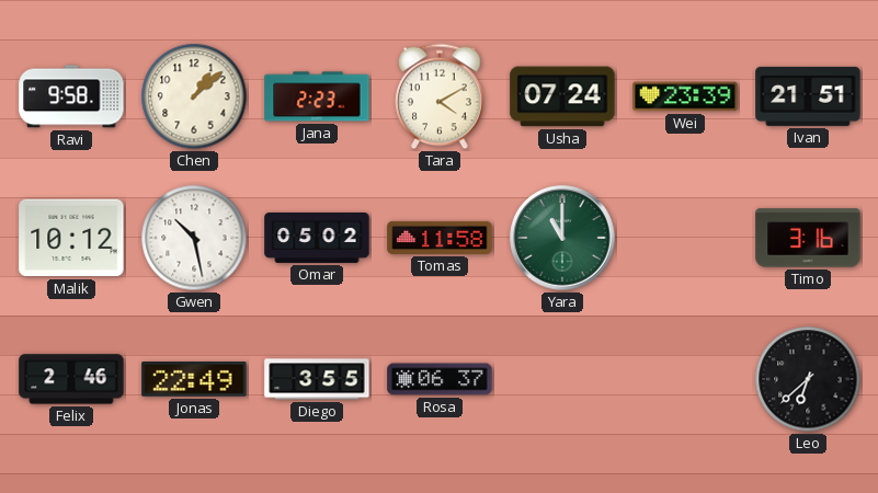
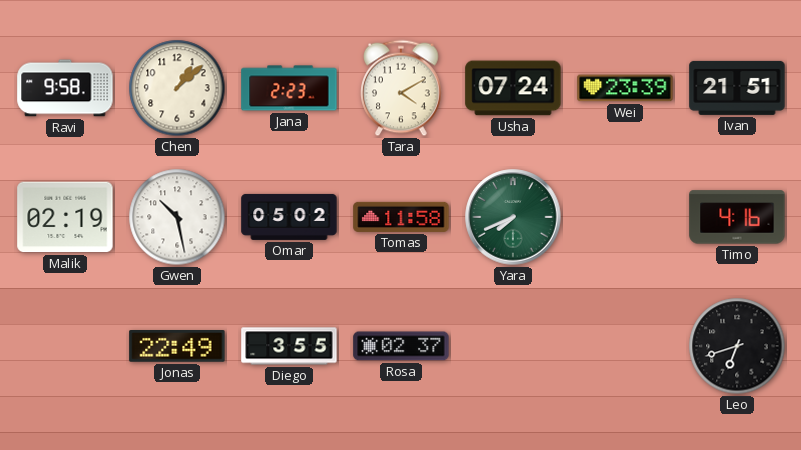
Malik: 10:12 -> 02:19
Yara: 11:00 -> 7:41
Timo: 3:16 -> 4:16
Felix: 2:46 -> none
Rosa: 06:37 -> 02:37
Leo: 6:38 -> 6:42
